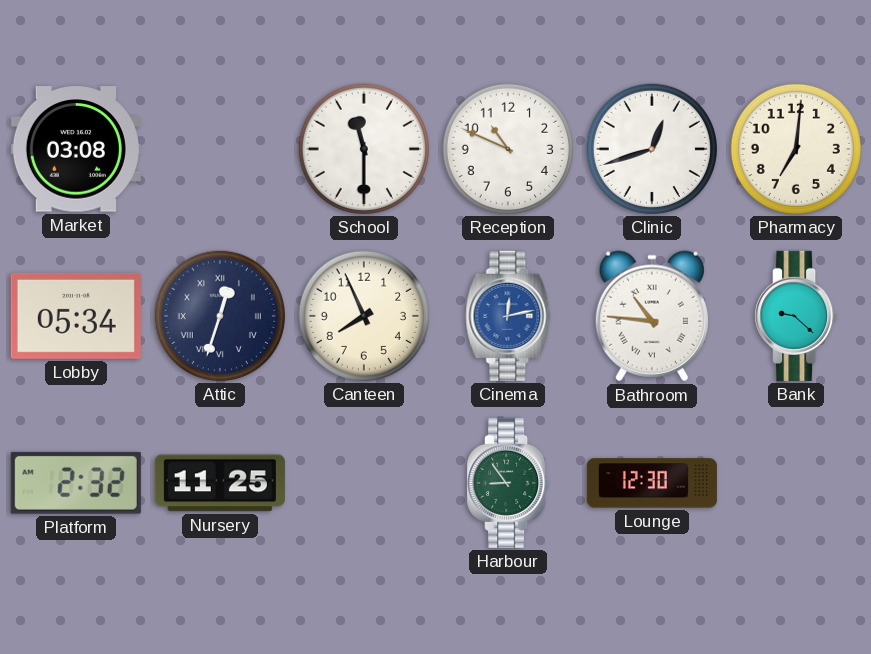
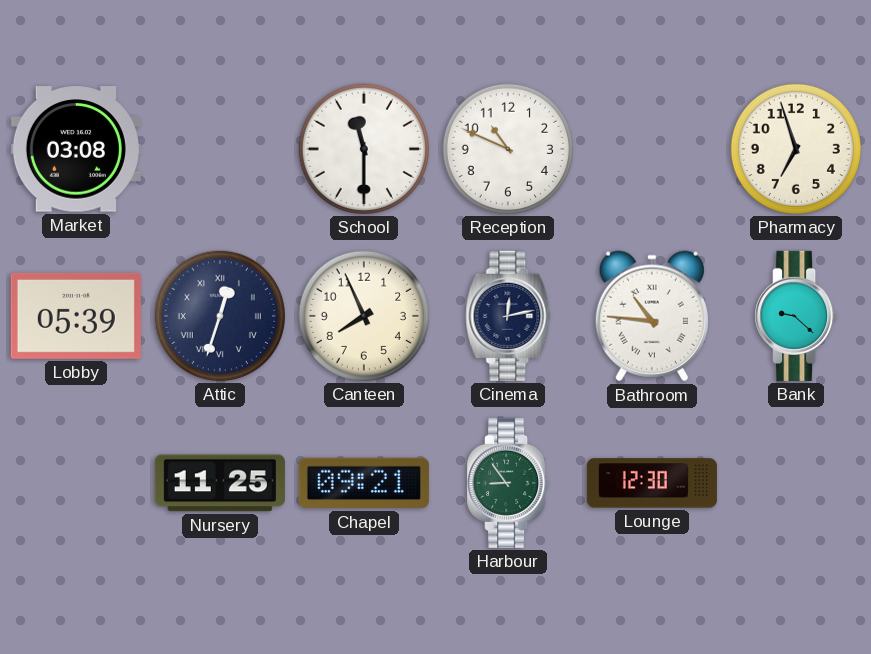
Clinic: 12:42 -> none
Pharmacy: 7:01 -> 6:57
Lobby: 05:34 -> 05:39
Cinema dial: blue -> navy
Platform: 2:32 -> none
Chapel: none -> 09:21
